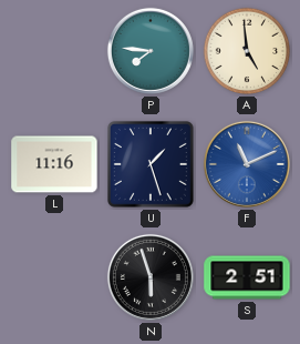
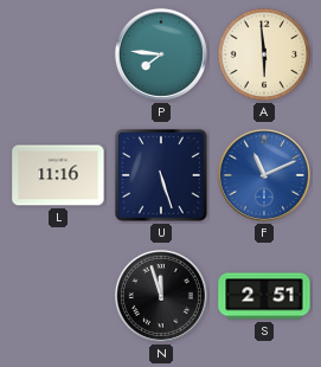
A: 4:59 -> 5:59
U: 1:27 -> 5:27
N: 5:57 -> 11:57
